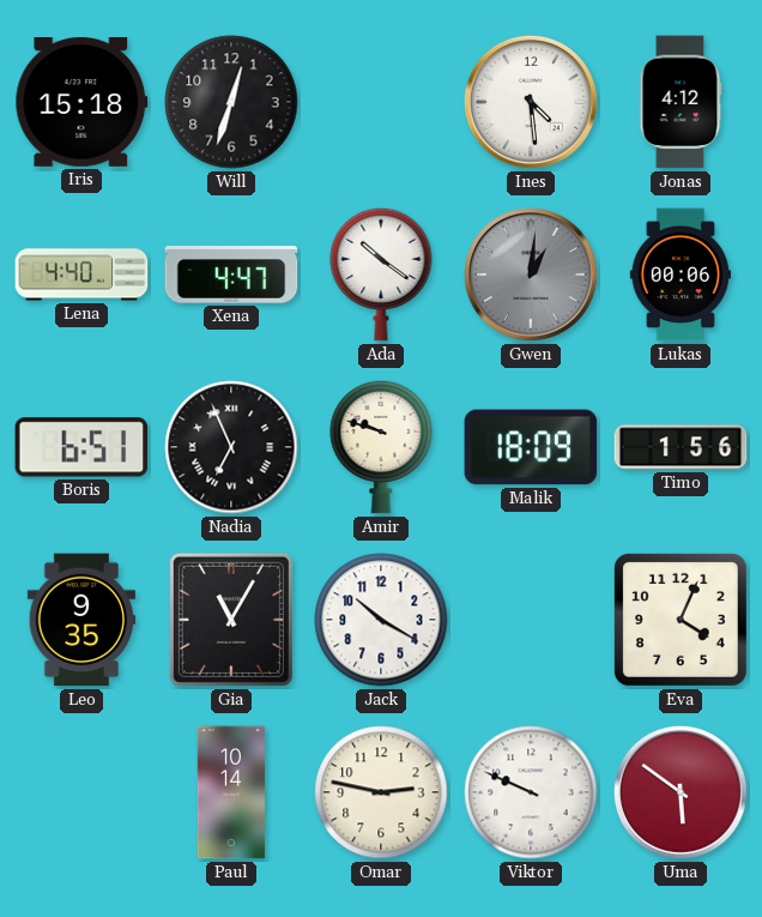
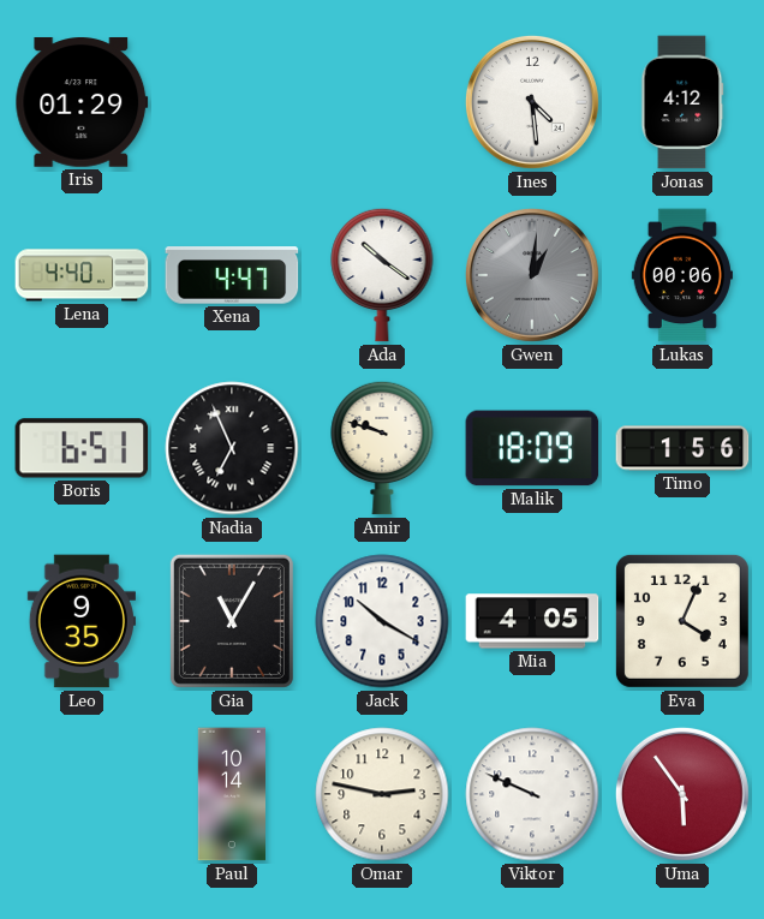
Iris: 15:18 -> 01:29
Will: 12:33 -> none
Mia: none -> 4:05
Uma: 5:51 -> 5:54
